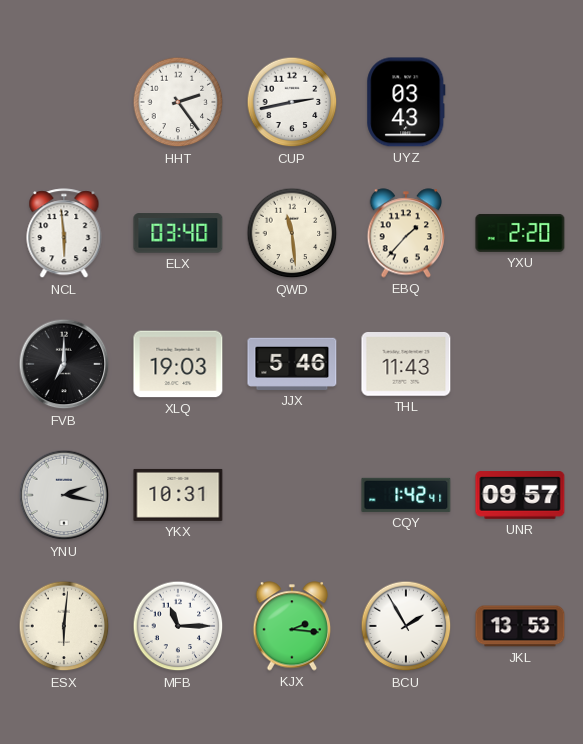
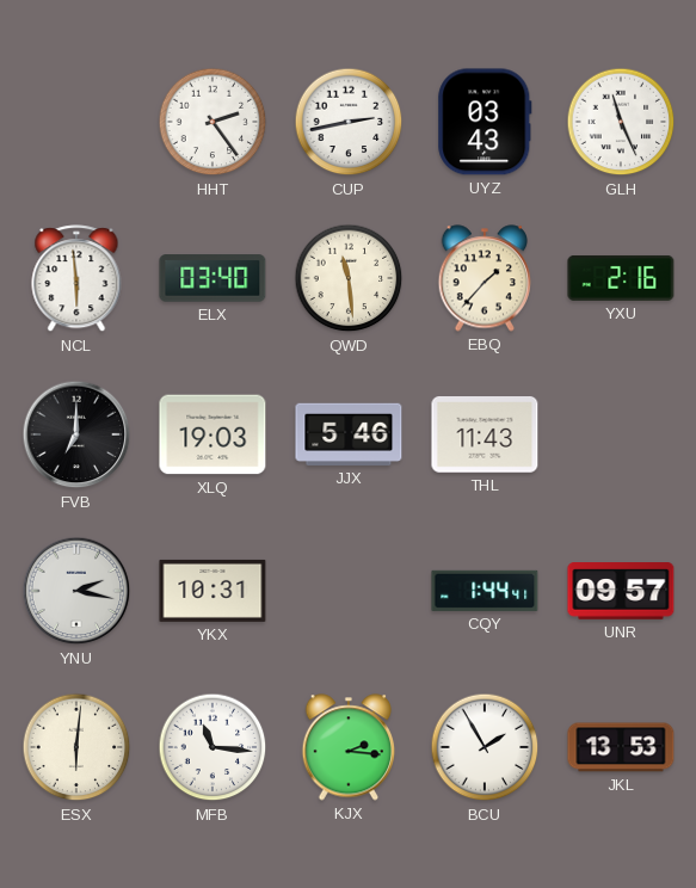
GLH: none -> 11:26
YXU: 2:20 -> 2:16
CQY: 1:42 -> 1:44
MFB: 11:15 -> 11:16
